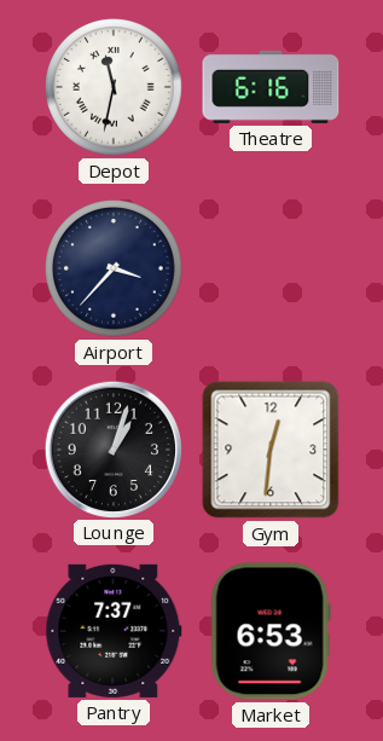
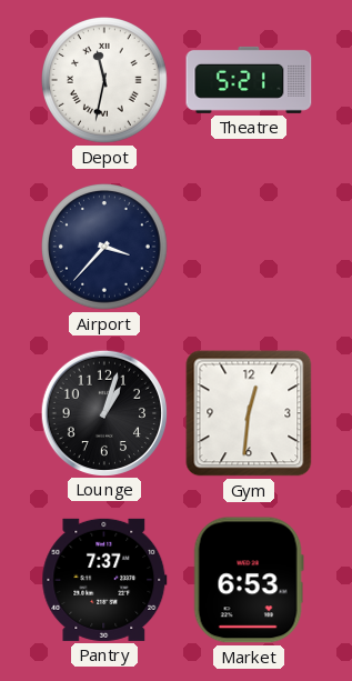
Theatre: 6:16 -> 5:21
